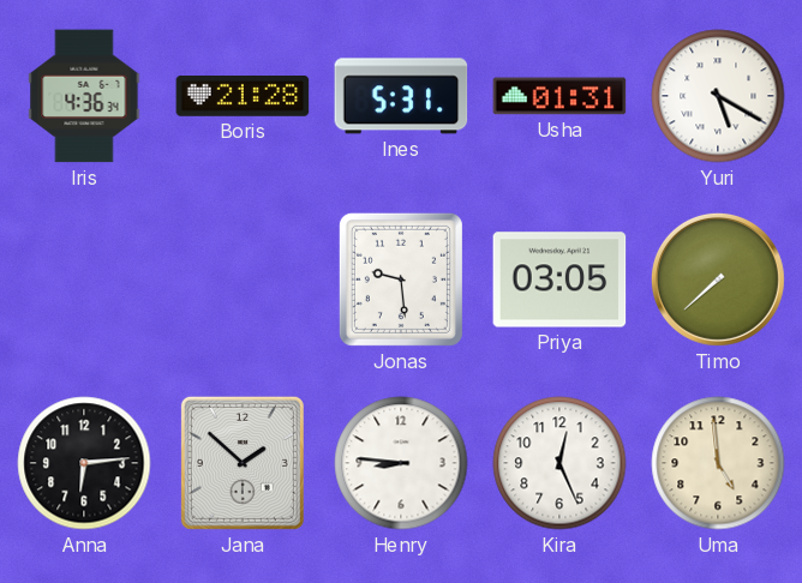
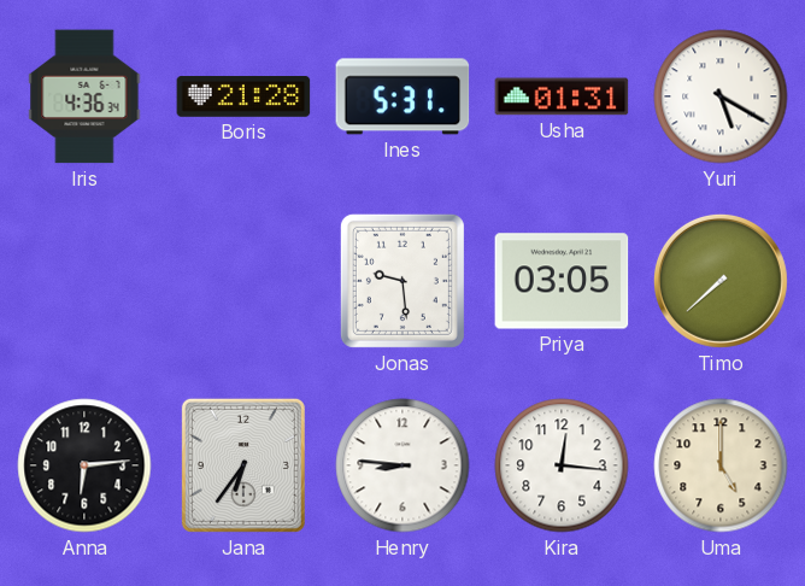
Jana: 1:52 -> 6:36
Kira: 12:26 -> 12:16
Uma: 4:59 -> 5:00
